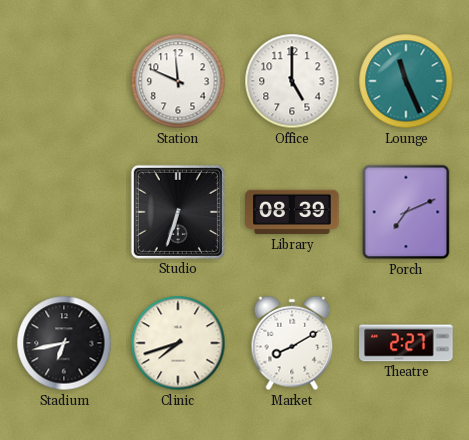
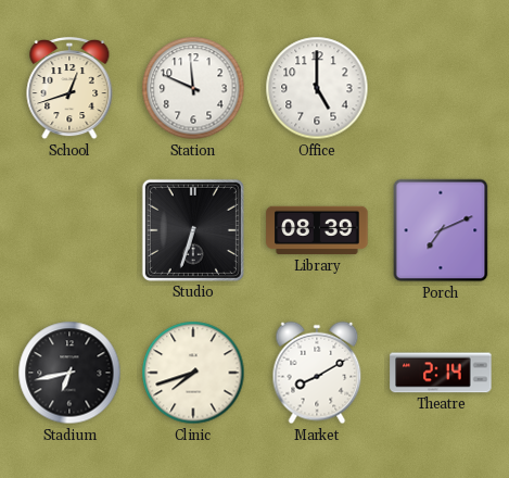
School: none -> 12:42
Lounge: 11:26 -> none
Theatre: 2:27 -> 2:14
